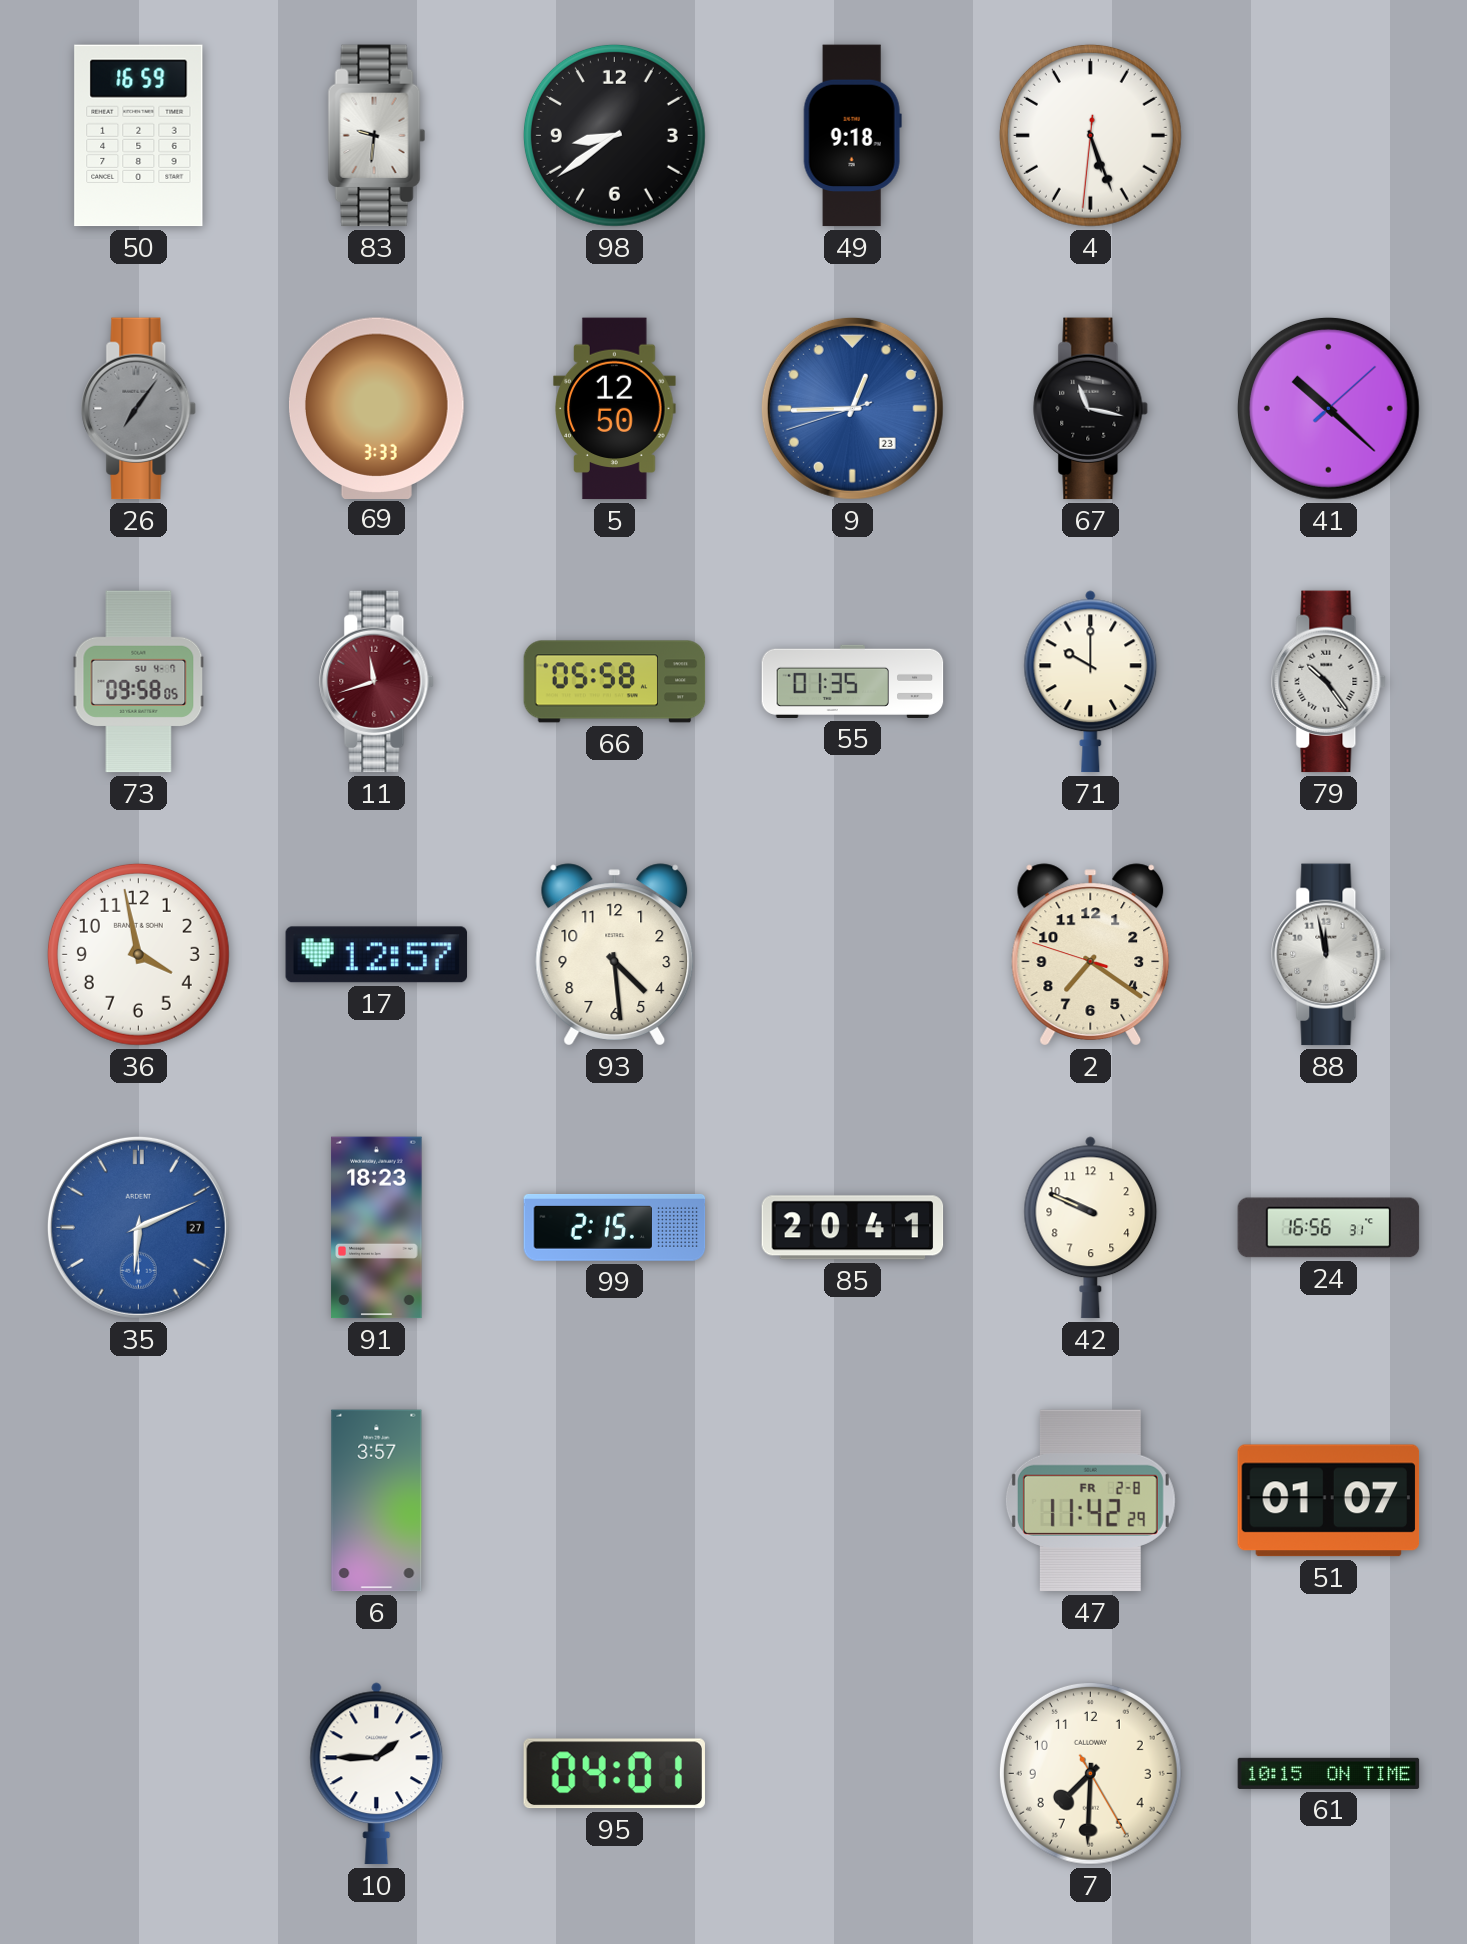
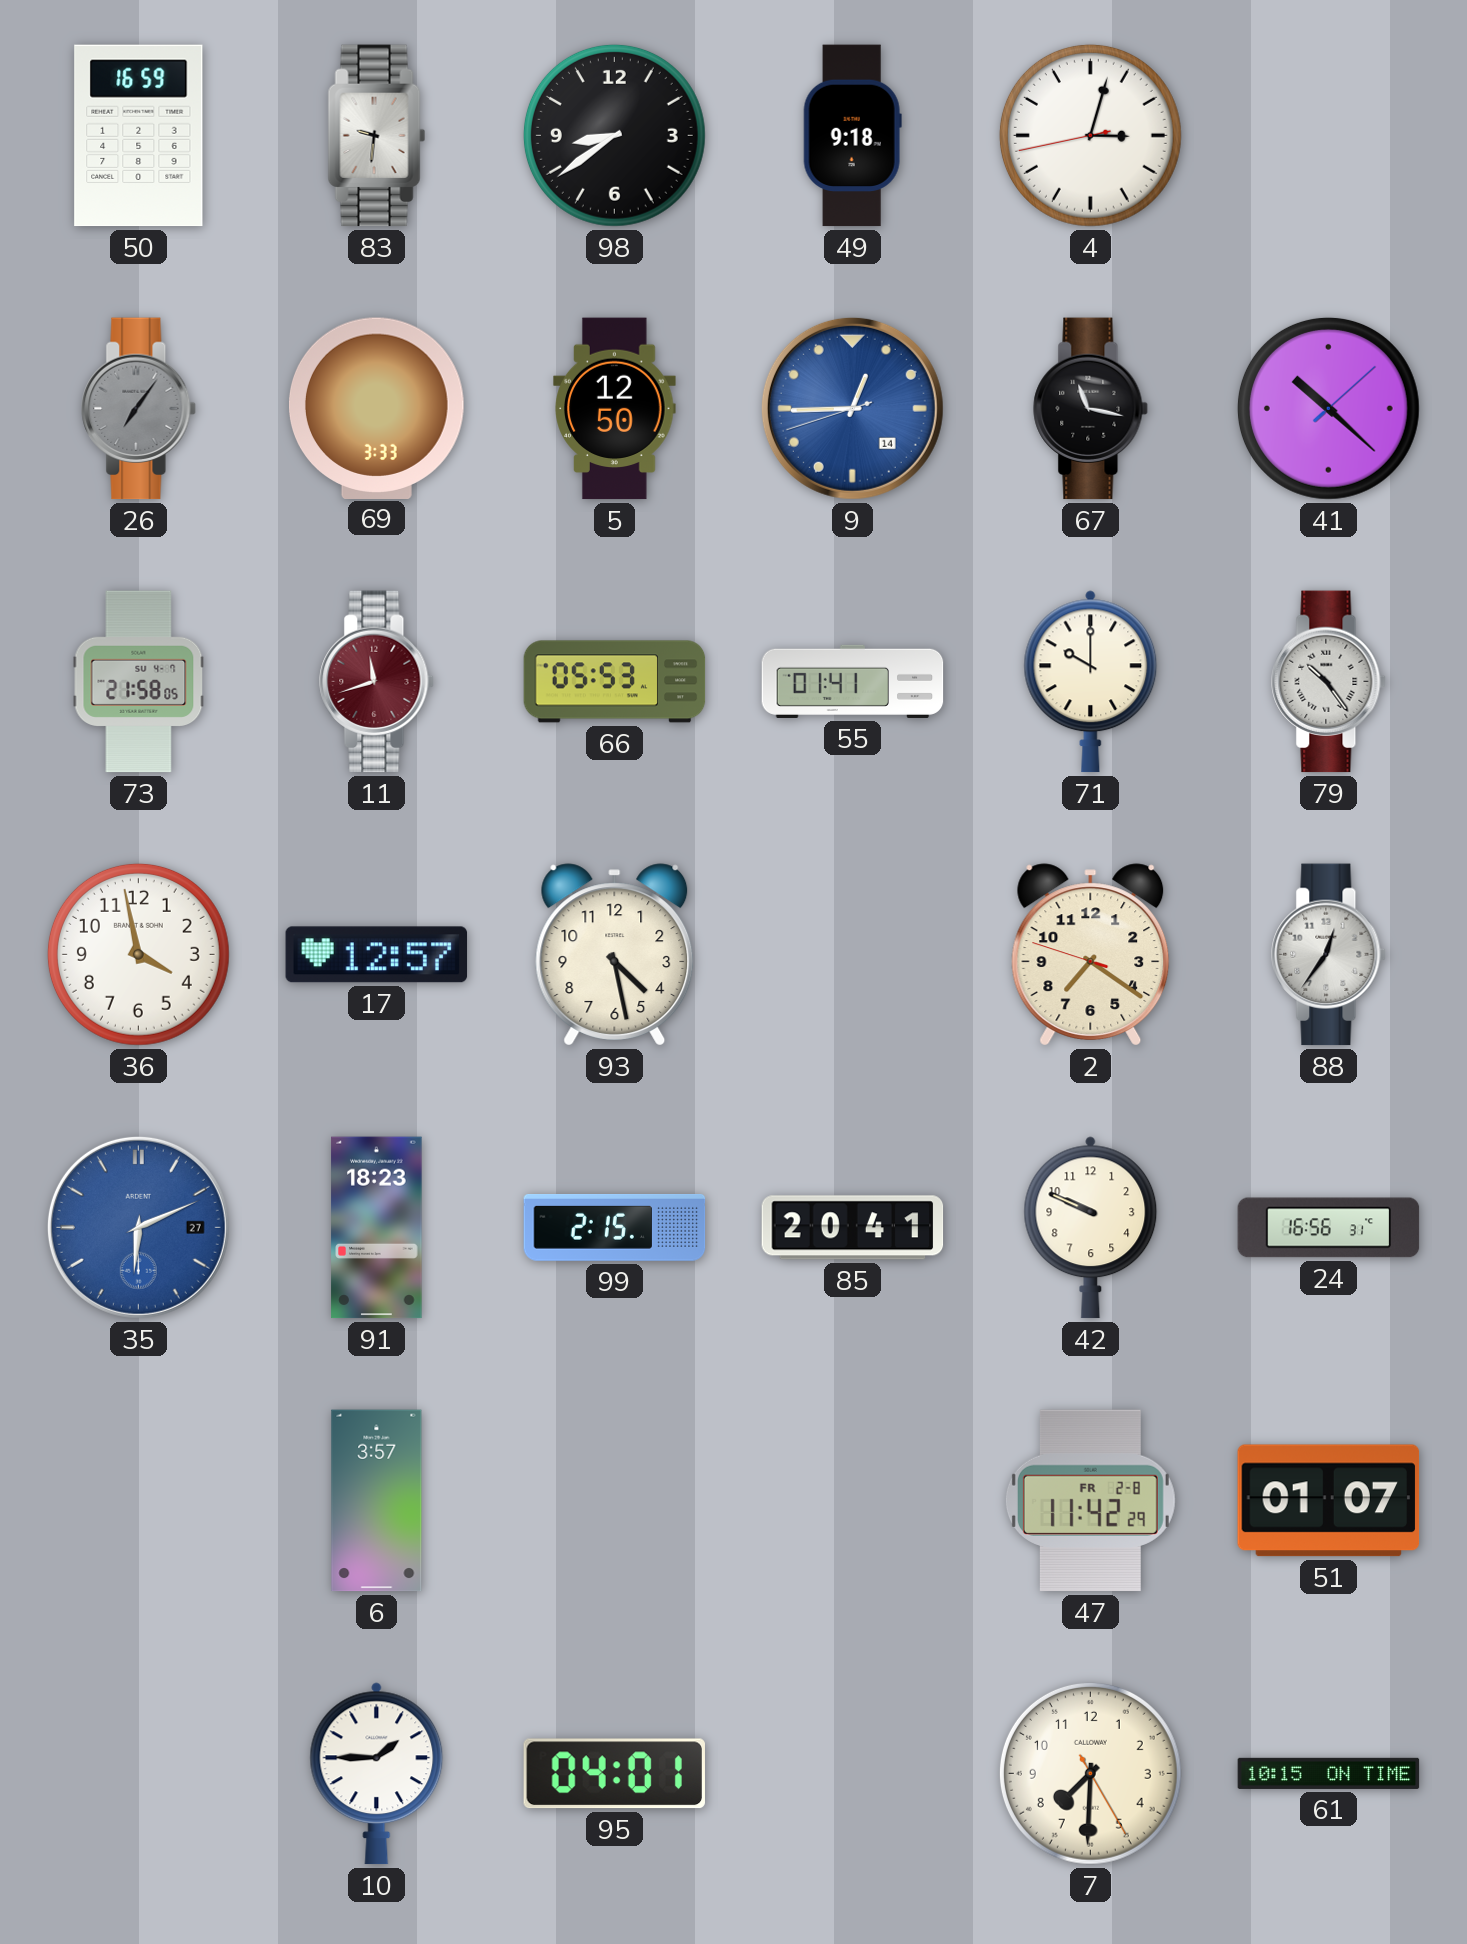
4: 5:26 -> 3:02
9 date: 23 -> 14
73: 09:58 -> 21:58
66: 05:58 -> 05:53
55: 01:35 -> 01:41
93: 4:29 -> 4:28
88: 11:58 -> 12:36
